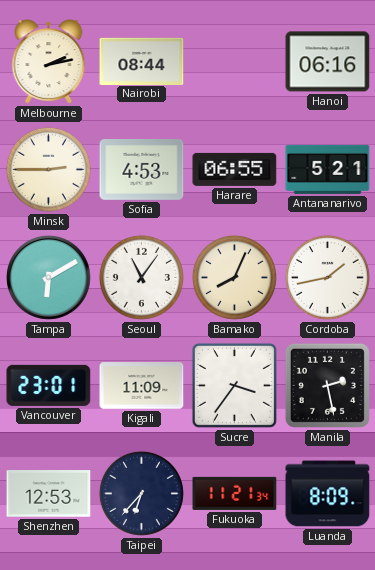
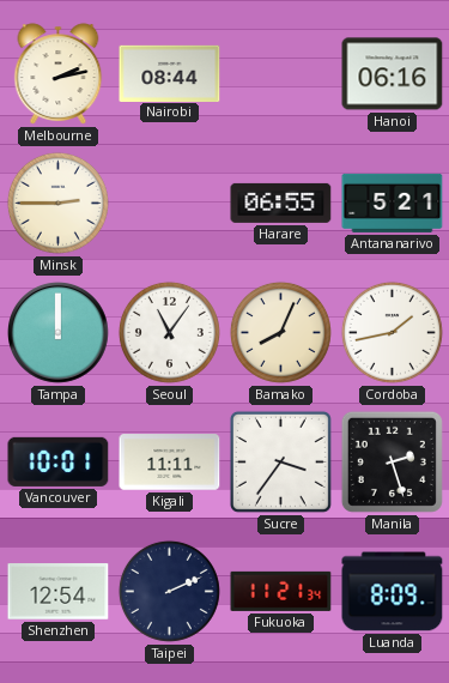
Sofia: 4:53 -> none
Tampa: 6:10 -> 12:00
Vancouver: 23:01 -> 10:01
Kigali: 11:09 -> 11:11
Manila: 2:28 -> 2:27
Shenzhen: 12:53 -> 12:54
Taipei: 6:37 -> 2:11
